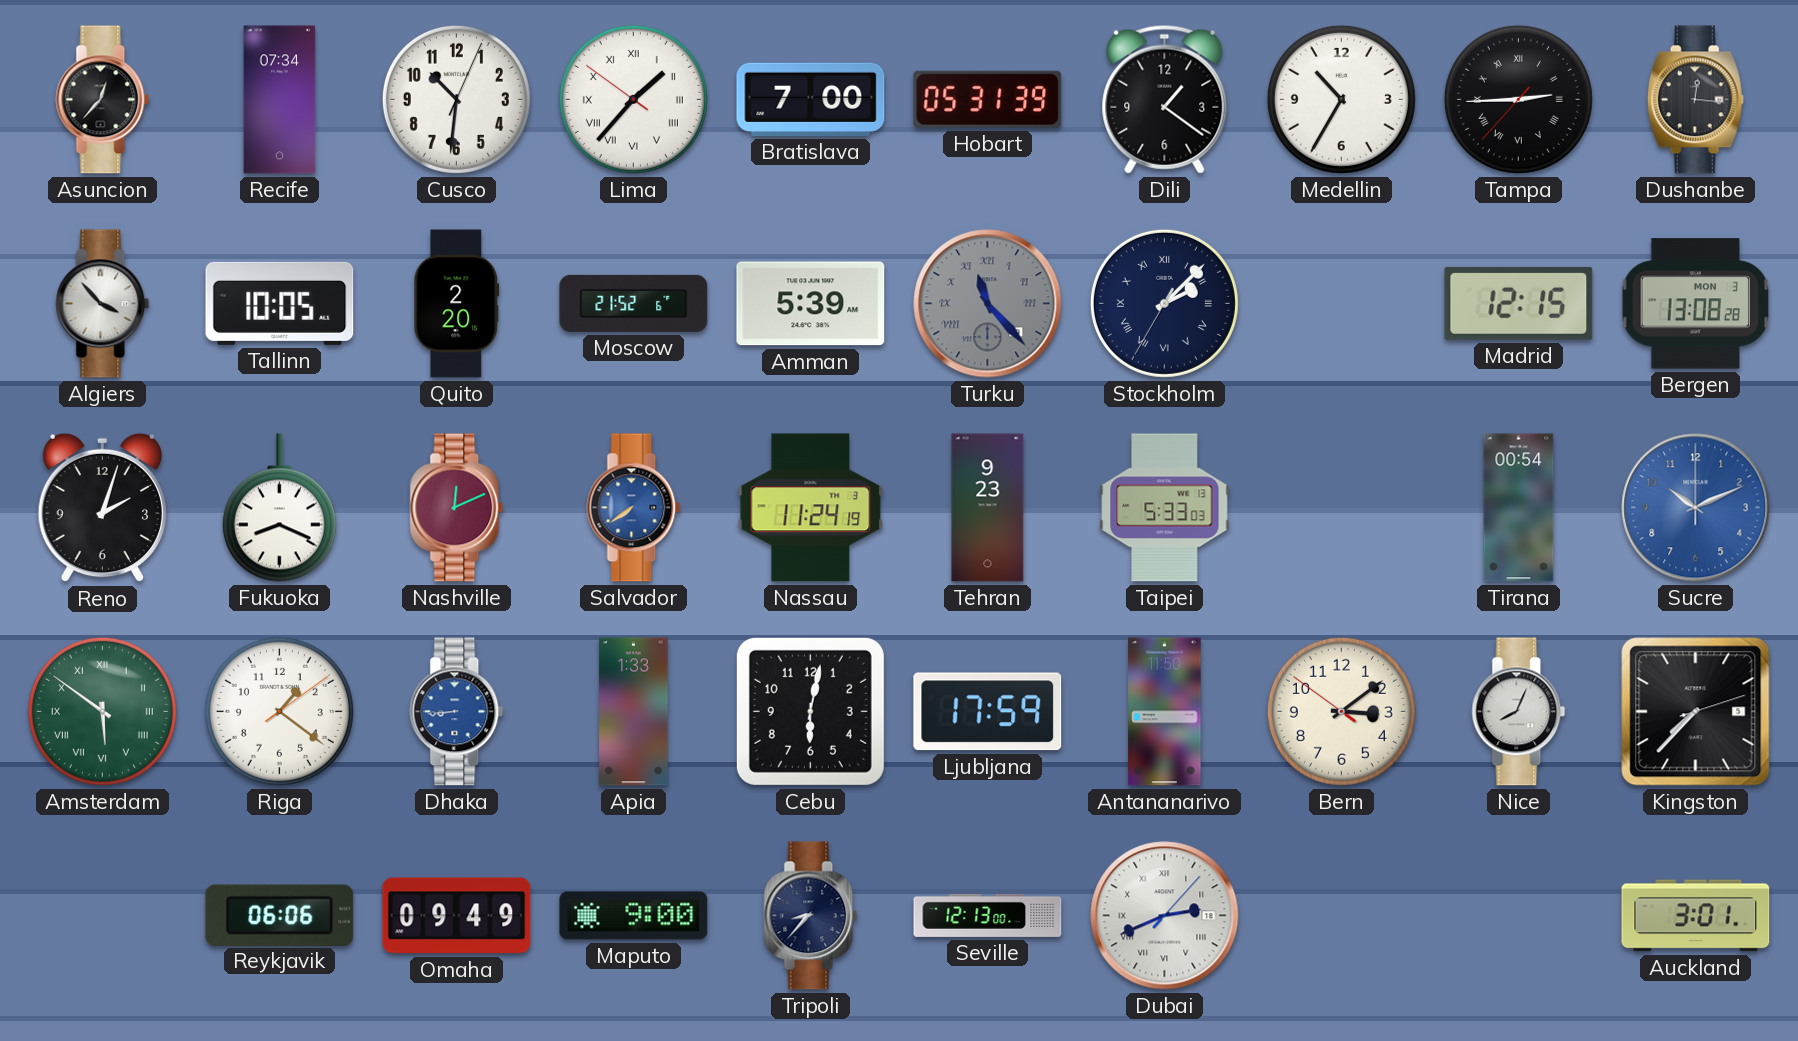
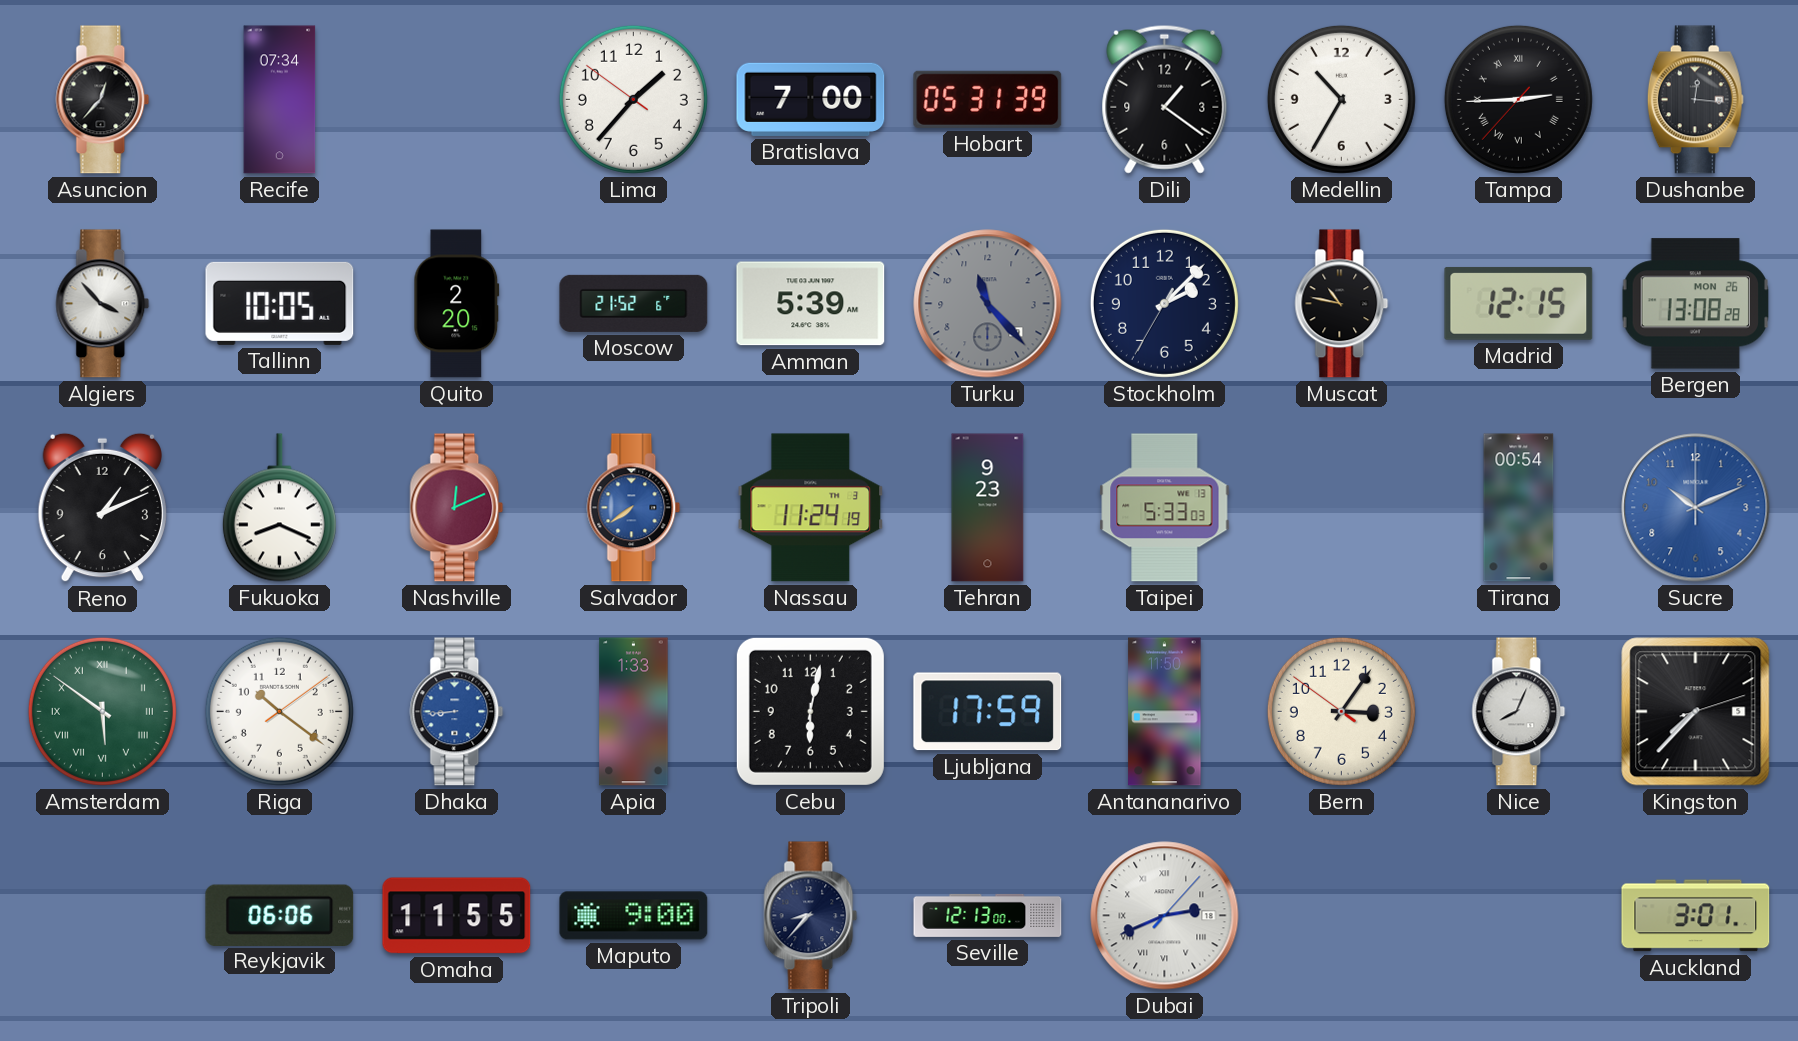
Cusco: 10:31 -> none
Lima numerals: Roman -> Arabic
Turku numerals: Roman -> Arabic
Stockholm numerals: Roman -> Arabic
Muscat: none -> 10:47
Bergen date: MON 3 -> MON 26
Reno: 2:03 -> 1:11
Riga: 1:21 -> 10:21
Bern: 3:08 -> 3:05
Omaha: 09:49 -> 11:55
